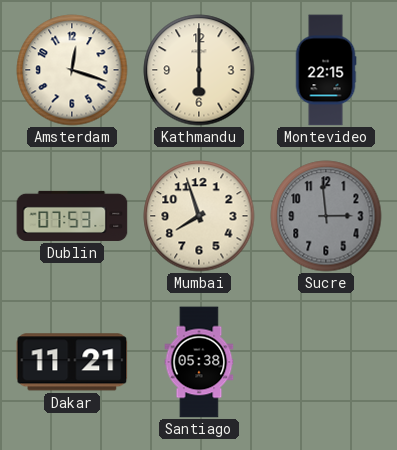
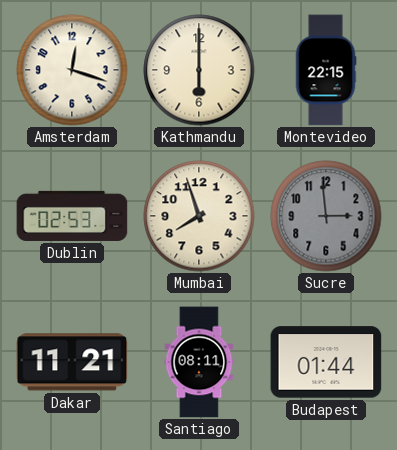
Dublin: 07:53 -> 02:53
Santiago: 05:38 -> 08:11
Budapest: none -> 01:44
